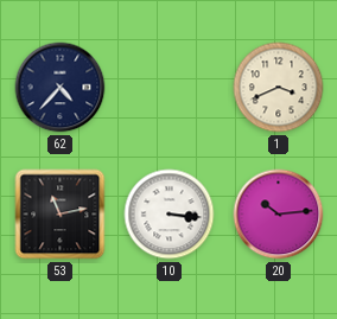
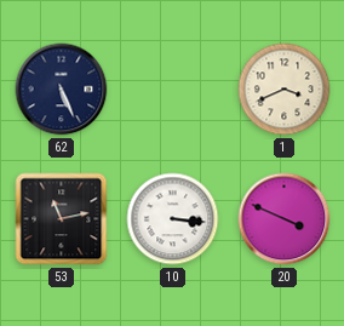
62: 4:37 -> 5:26
20: 10:14 -> 3:49
